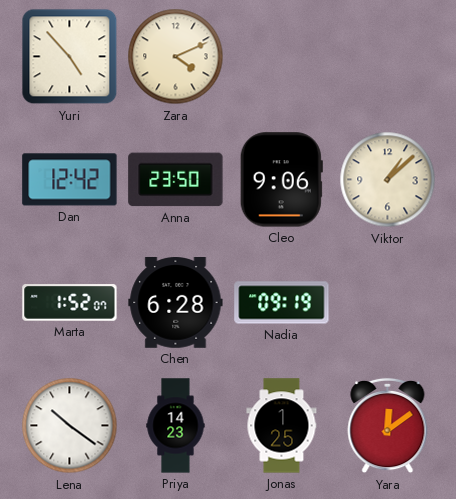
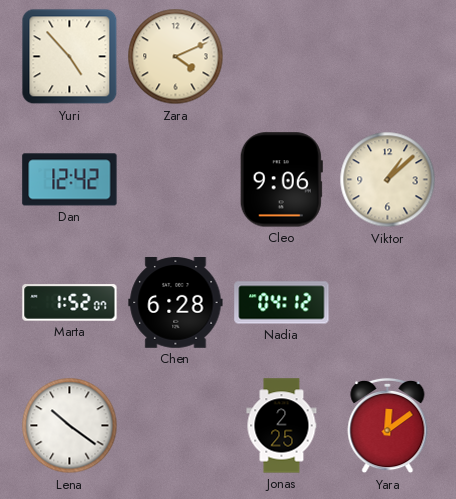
Anna: 23:50 -> none
Nadia: 09:19 -> 04:12
Priya: 14:23 -> none
Jonas: 1:25 -> 2:25
